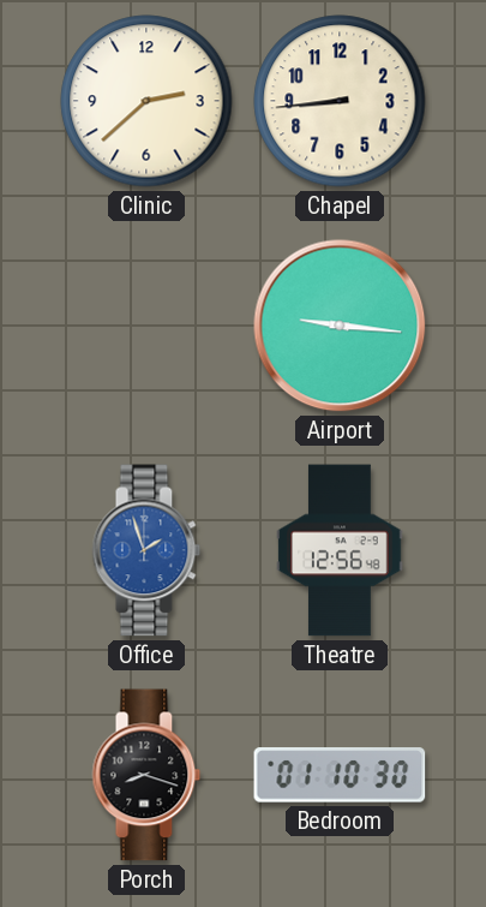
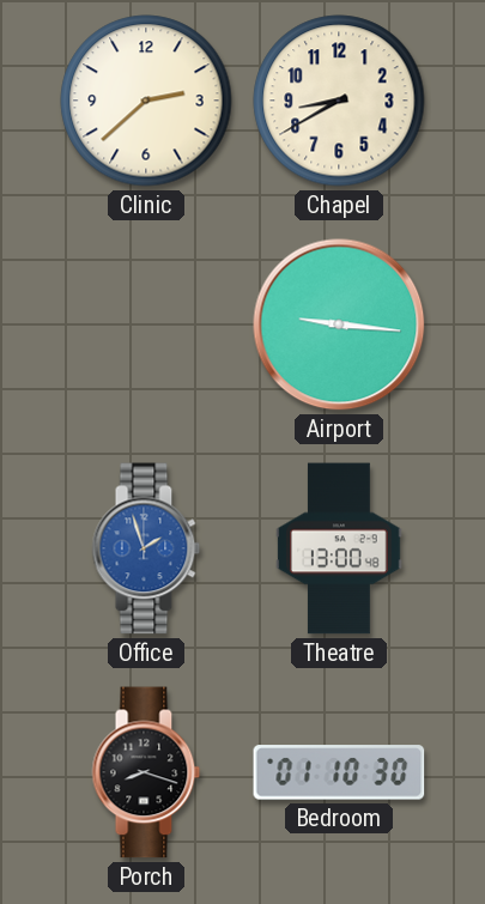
Chapel: 8:44 -> 8:40
Theatre: 12:56 -> 13:00
